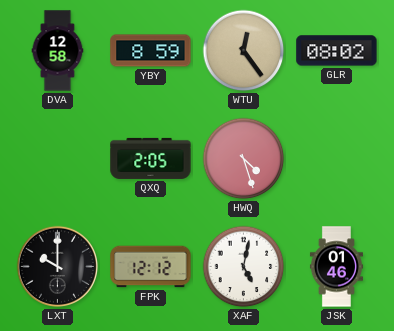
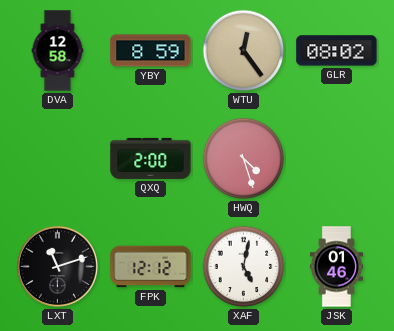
QXQ: 2:05 -> 2:00
LXT: 10:00 -> 11:12
